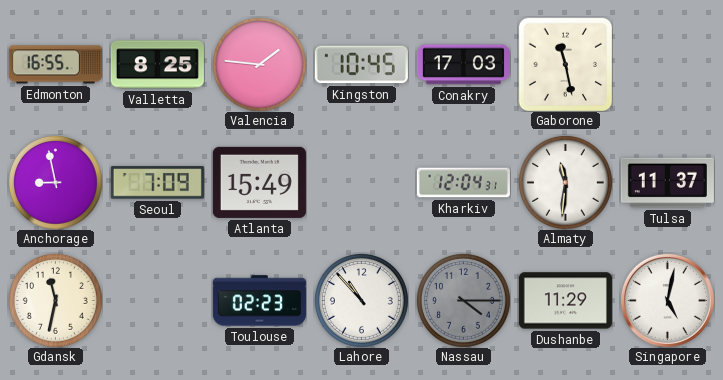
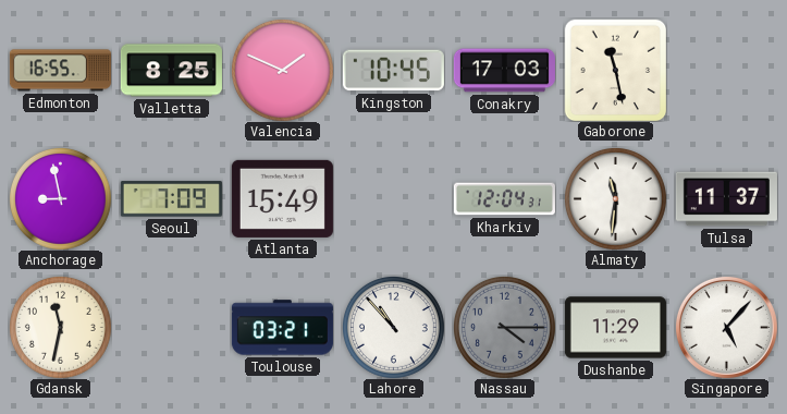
Valencia: 1:46 -> 1:49
Toulouse: 02:23 -> 03:21
Singapore: 5:02 -> 5:07
